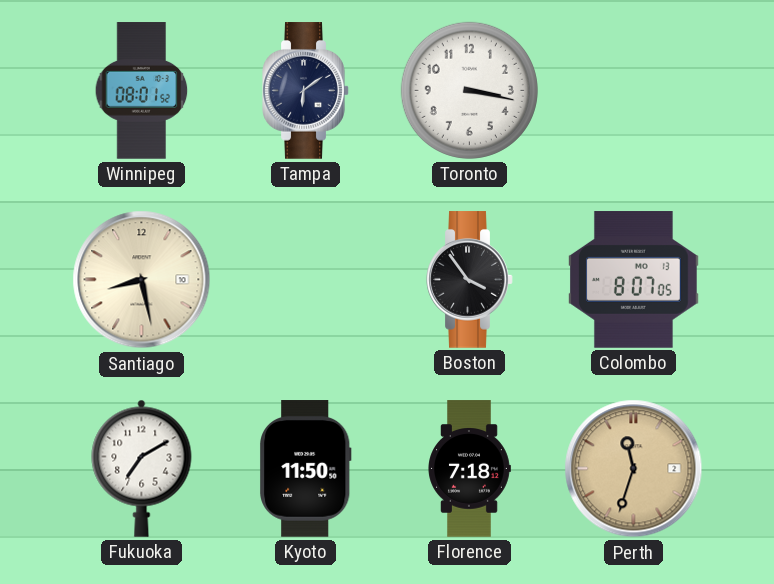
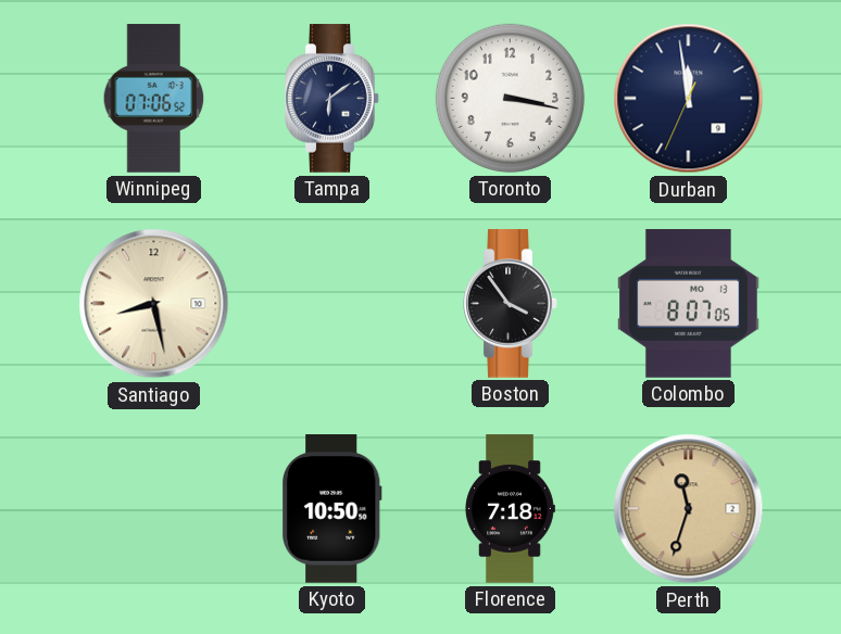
Winnipeg: 08:01 -> 07:06
Durban: none -> 11:58
Fukuoka: 7:10 -> none
Kyoto: 11:50 -> 10:50
